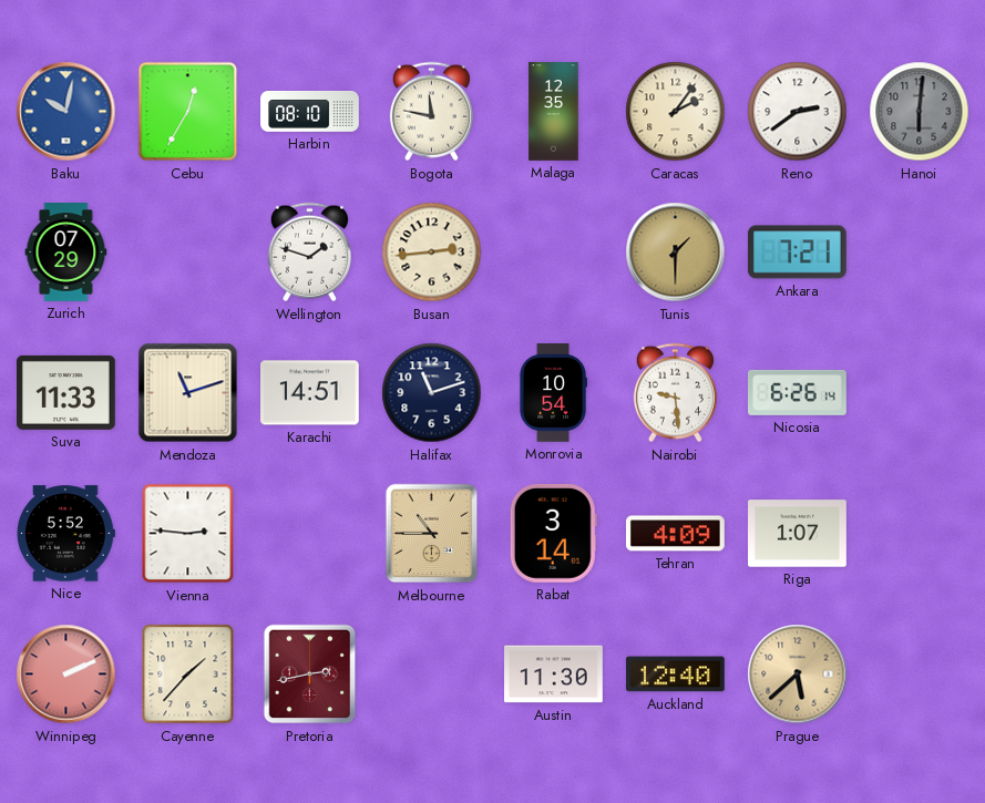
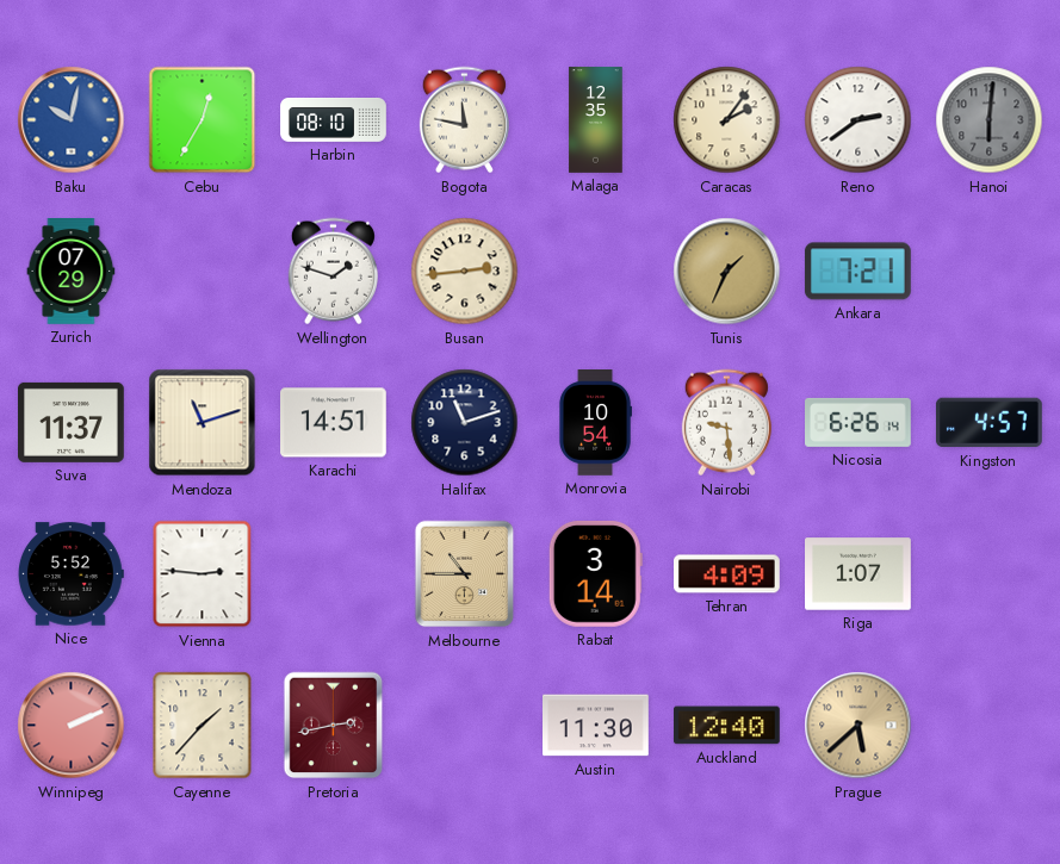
Tunis: 1:30 -> 1:34
Suva: 11:33 -> 11:37
Kingston: none -> 4:57
